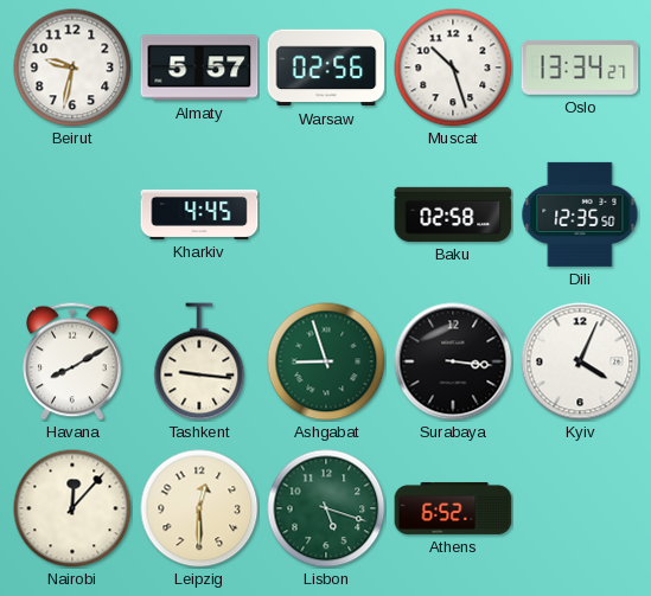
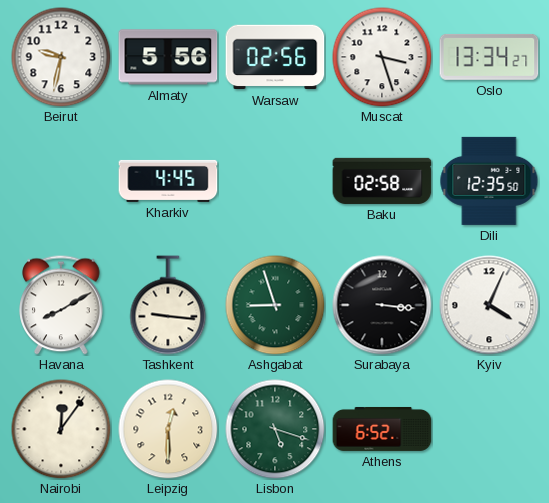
Almaty: 5:57 -> 5:56
Muscat: 10:27 -> 3:27
Nairobi: 12:07 -> 12:06
